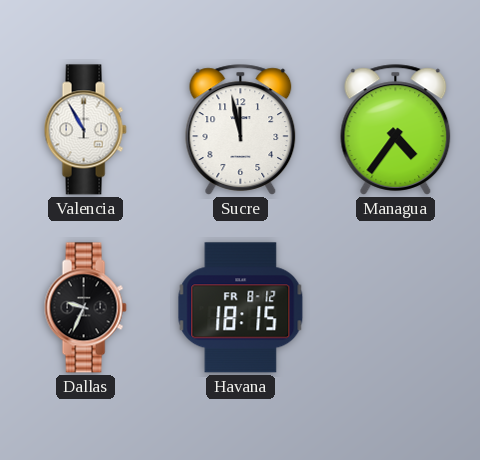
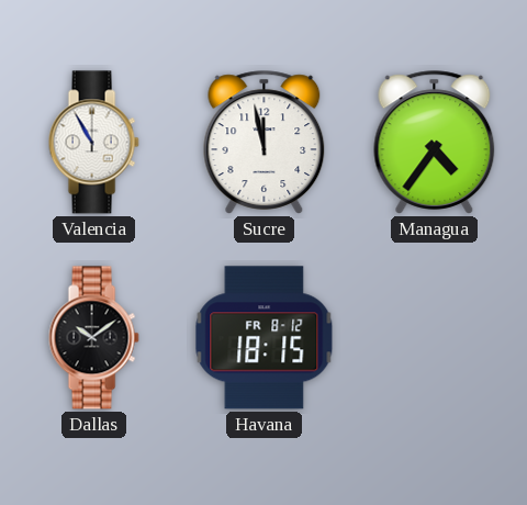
Dallas: 9:34 -> 10:09
